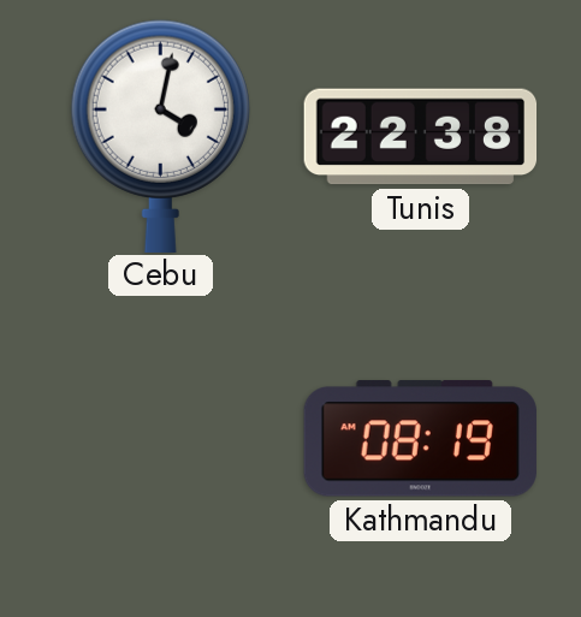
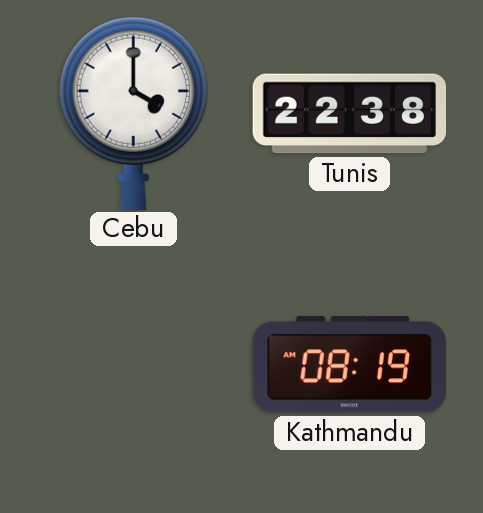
Cebu: 4:02 -> 4:00
